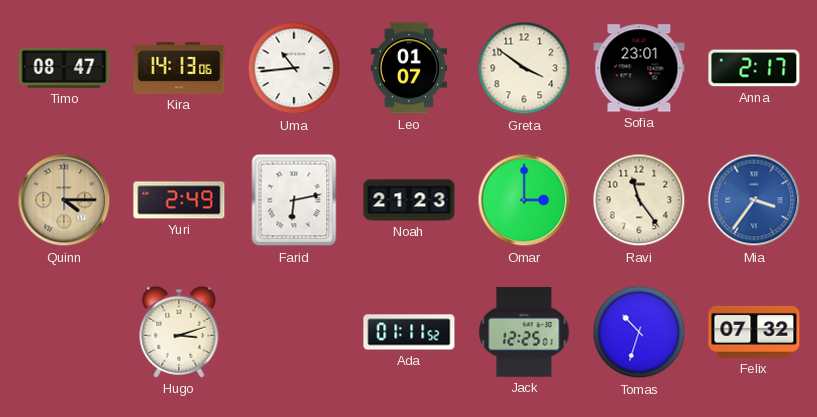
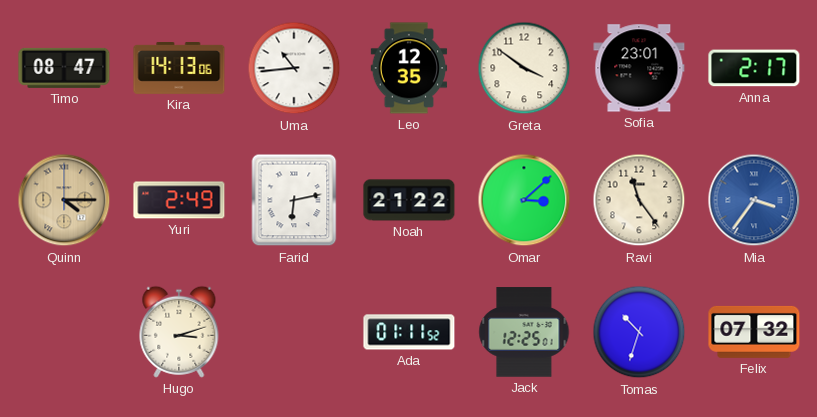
Leo: 01:07 -> 12:35
Noah: 21:23 -> 21:22
Omar: 3:00 -> 3:08
